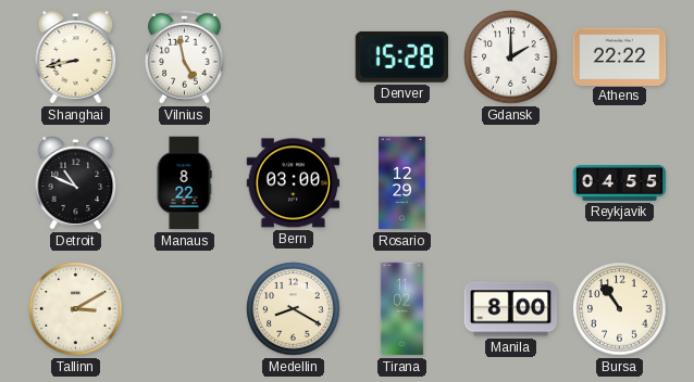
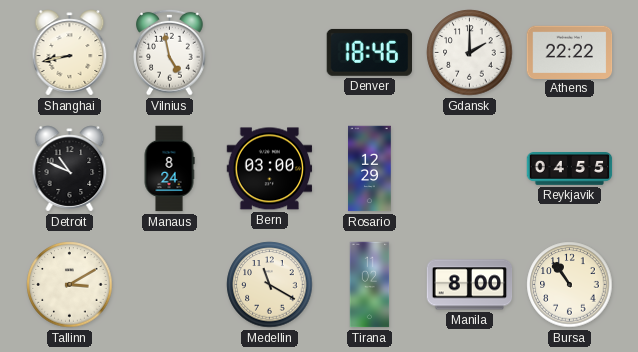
Denver: 15:28 -> 18:46
Manaus: 8:22 -> 8:24
Medellin: 8:20 -> 11:20
